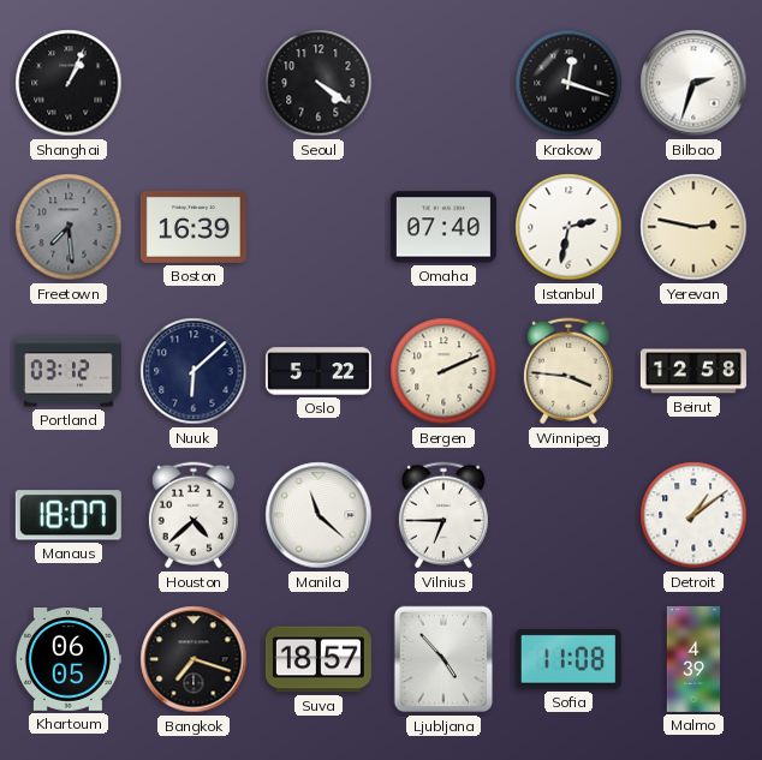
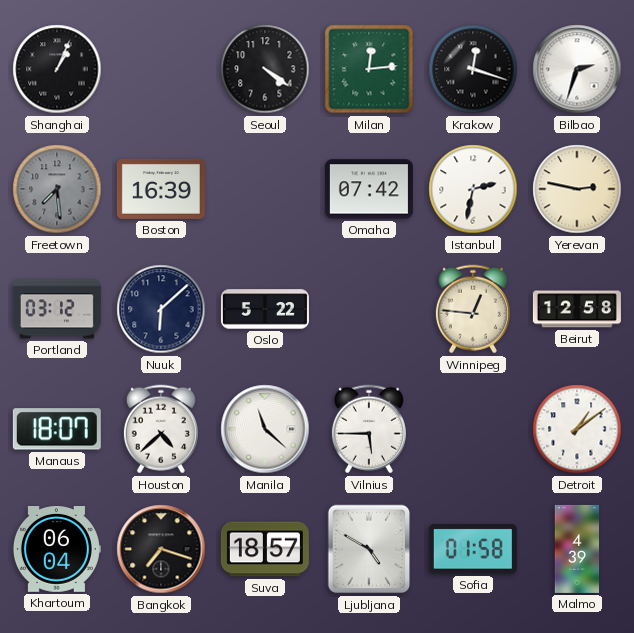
Milan: none -> 12:14
Omaha: 07:40 -> 07:42
Bergen: 2:11 -> none
Winnipeg: 3:46 -> 12:46
Vilnius: 6:45 -> 5:45
Khartoum: 06:05 -> 06:04
Ljubljana: 4:53 -> 4:50
Sofia: 11:08 -> 01:58
